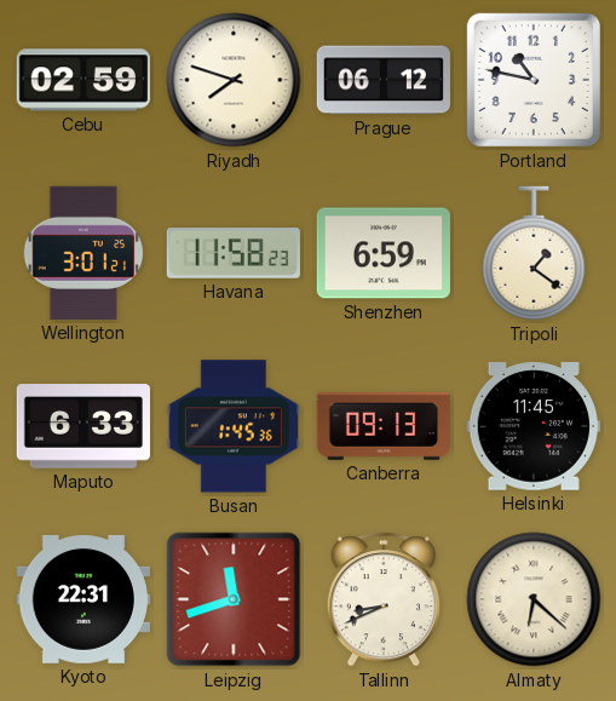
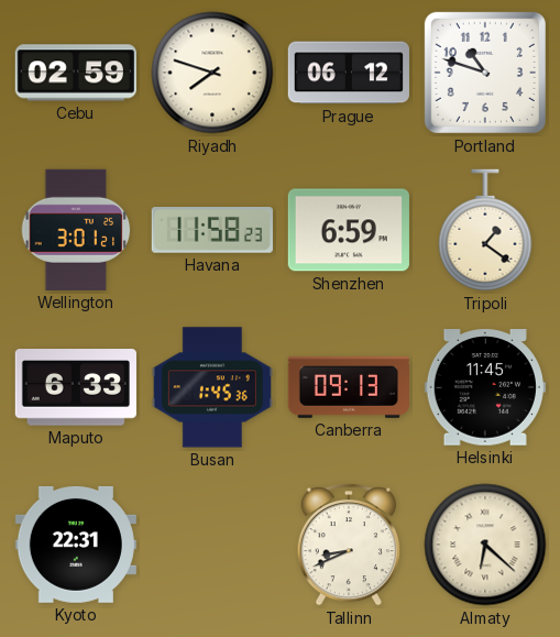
Portland: 10:47 -> 10:48
Leipzig: 11:42 -> none
